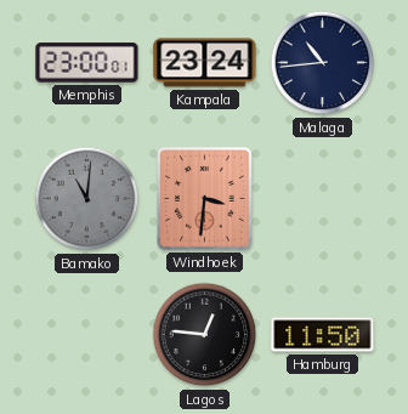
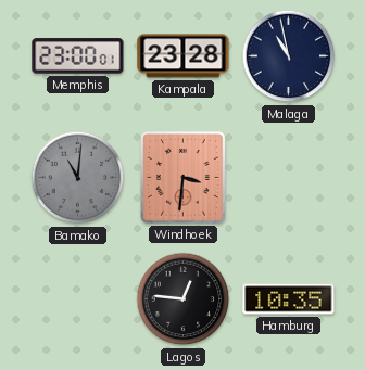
Kampala: 23:24 -> 23:28
Malaga: 10:44 -> 10:58
Hamburg: 11:50 -> 10:35
